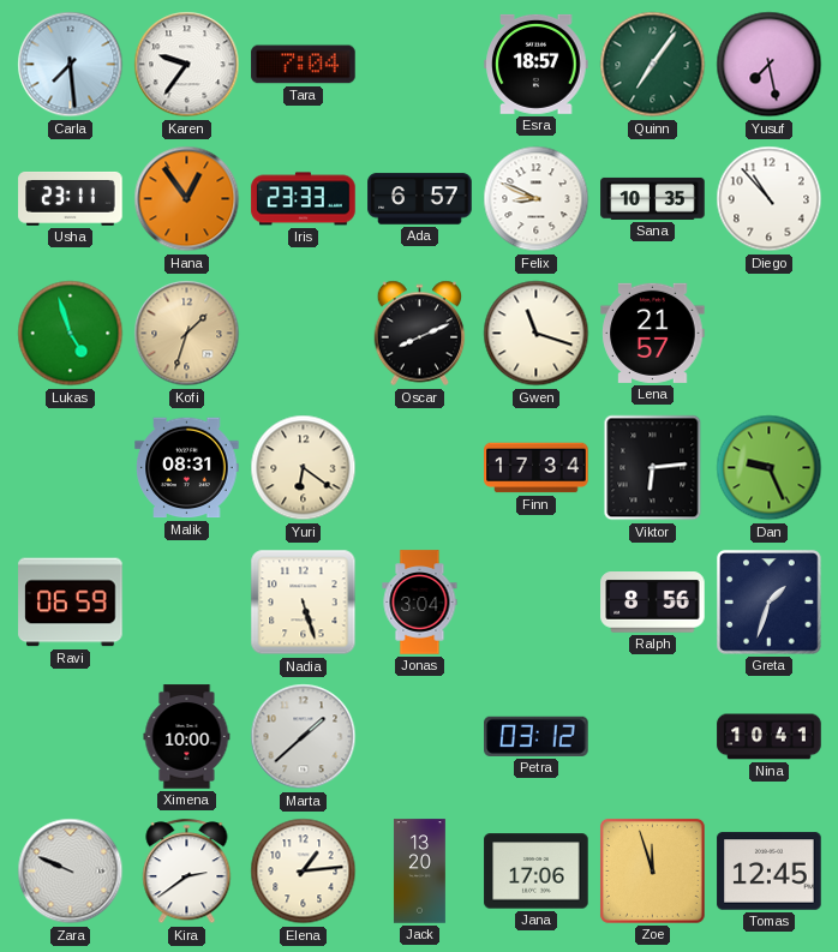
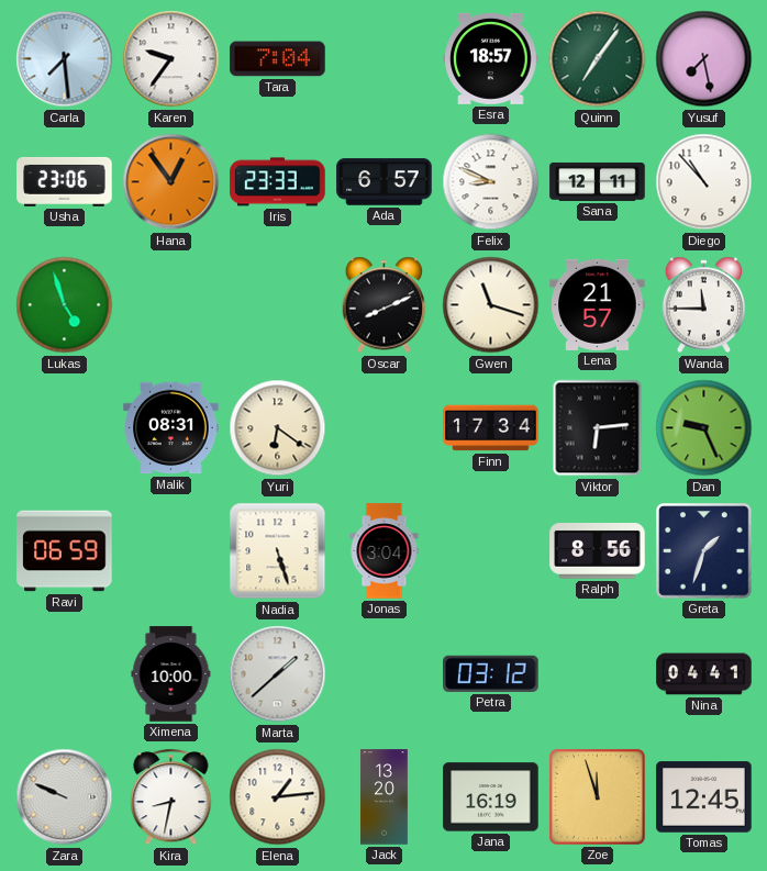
Usha: 23:11 -> 23:06
Sana: 10:35 -> 12:11
Kofi: 1:33 -> none
Wanda: none -> 11:45
Nina: 10:41 -> 04:41
Kira: 2:39 -> 8:32
Jana: 17:06 -> 16:19
